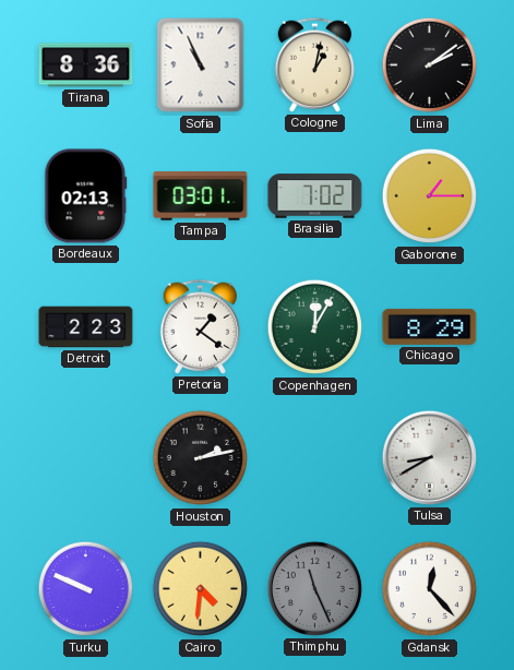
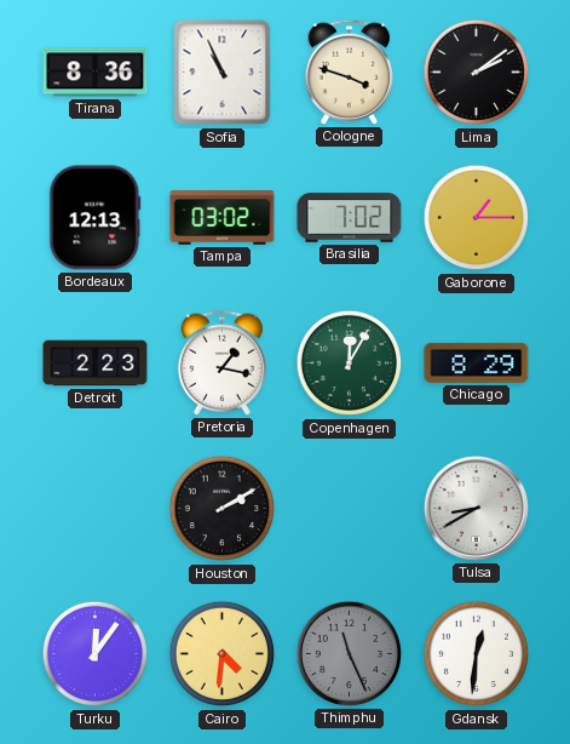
Cologne: 1:02 -> 3:48
Bordeaux: 02:13 -> 12:13
Tampa: 03:01 -> 03:02
Pretoria: 1:21 -> 1:17
Houston: 2:13 -> 2:10
Turku: 9:49 -> 12:06
Gdansk: 12:23 -> 12:31
